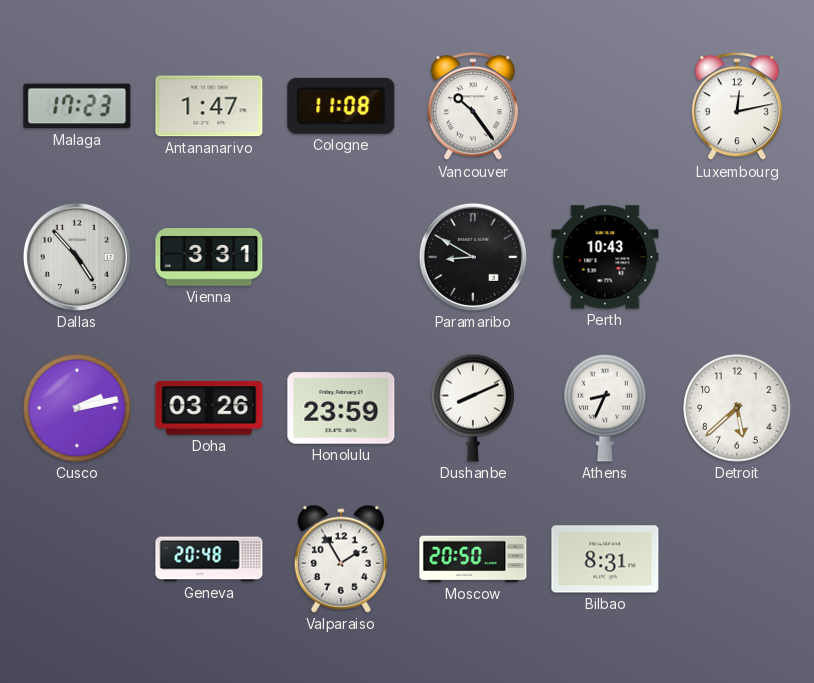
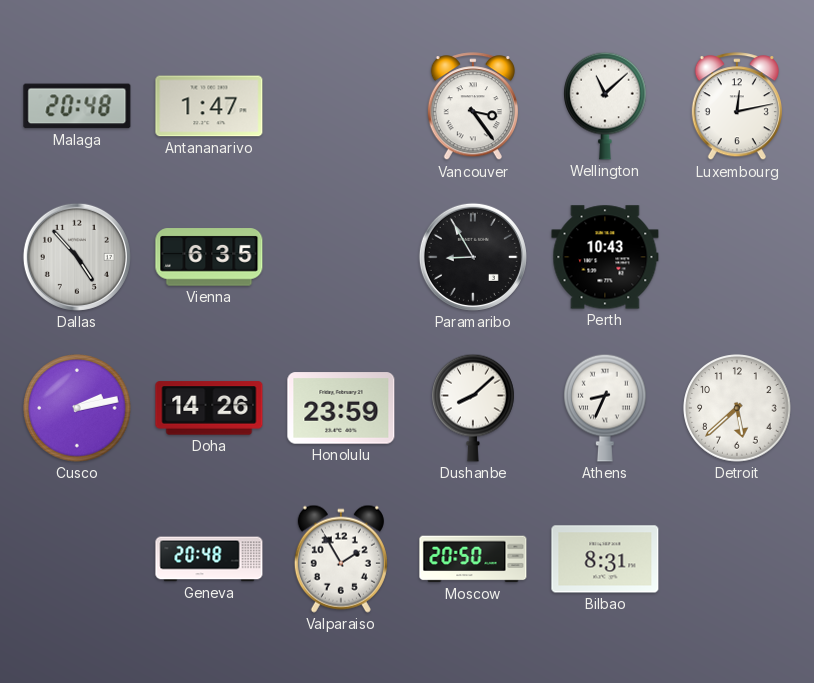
Malaga: 17:23 -> 20:48
Cologne: 11:08 -> none
Vancouver: 10:24 -> 3:24
Wellington: none -> 11:08
Vienna: 3:31 -> 6:35
Paramaribo: 8:50 -> 8:55
Doha: 03:26 -> 14:26
Dushanbe: 8:11 -> 8:08
